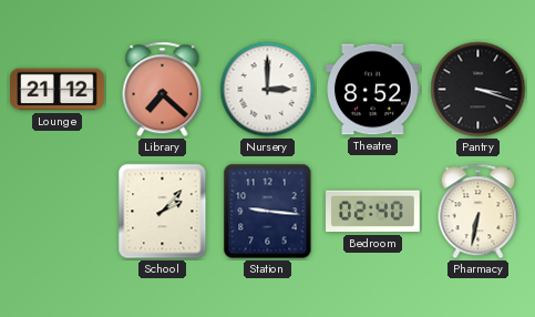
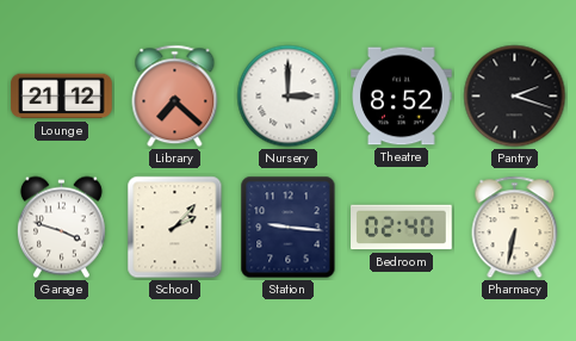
Pantry: 3:18 -> 2:18
Garage: none -> 3:48
